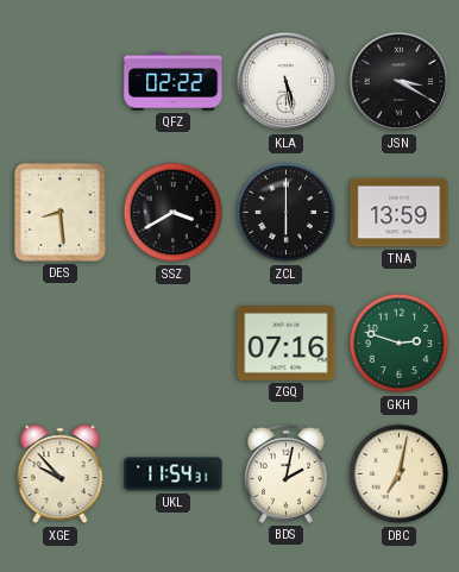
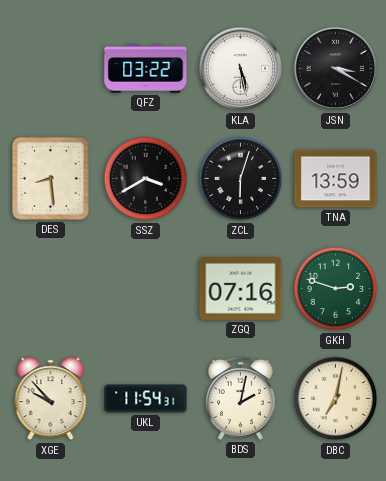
QFZ: 02:22 -> 03:22
ZCL: 6:00 -> 6:03
